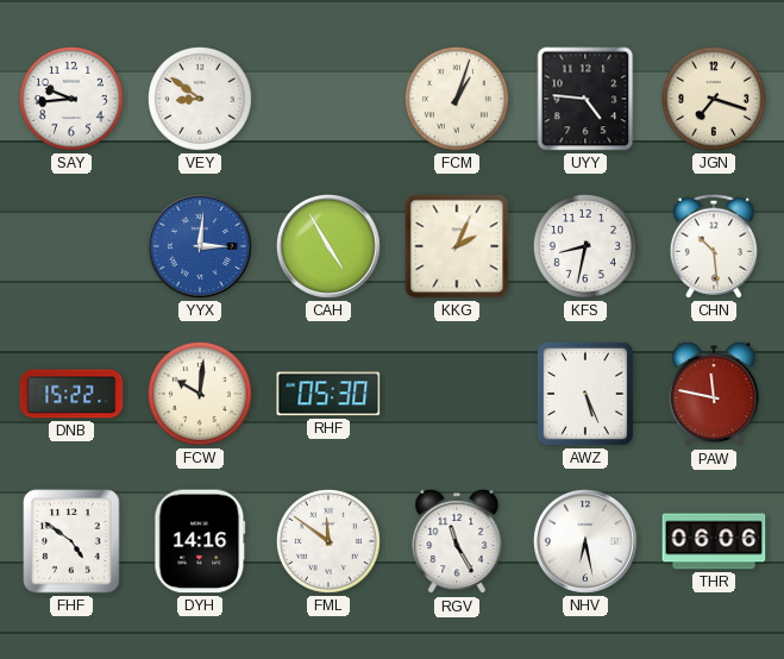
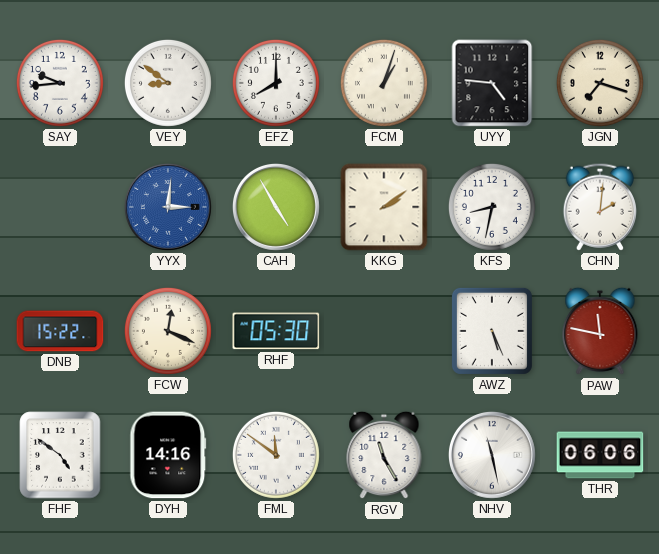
EFZ: none -> 8:00
KKG: 2:04 -> 2:09
CHN: 10:29 -> 2:01
FCW: 10:01 -> 12:19
NHV: 6:28 -> 11:28
